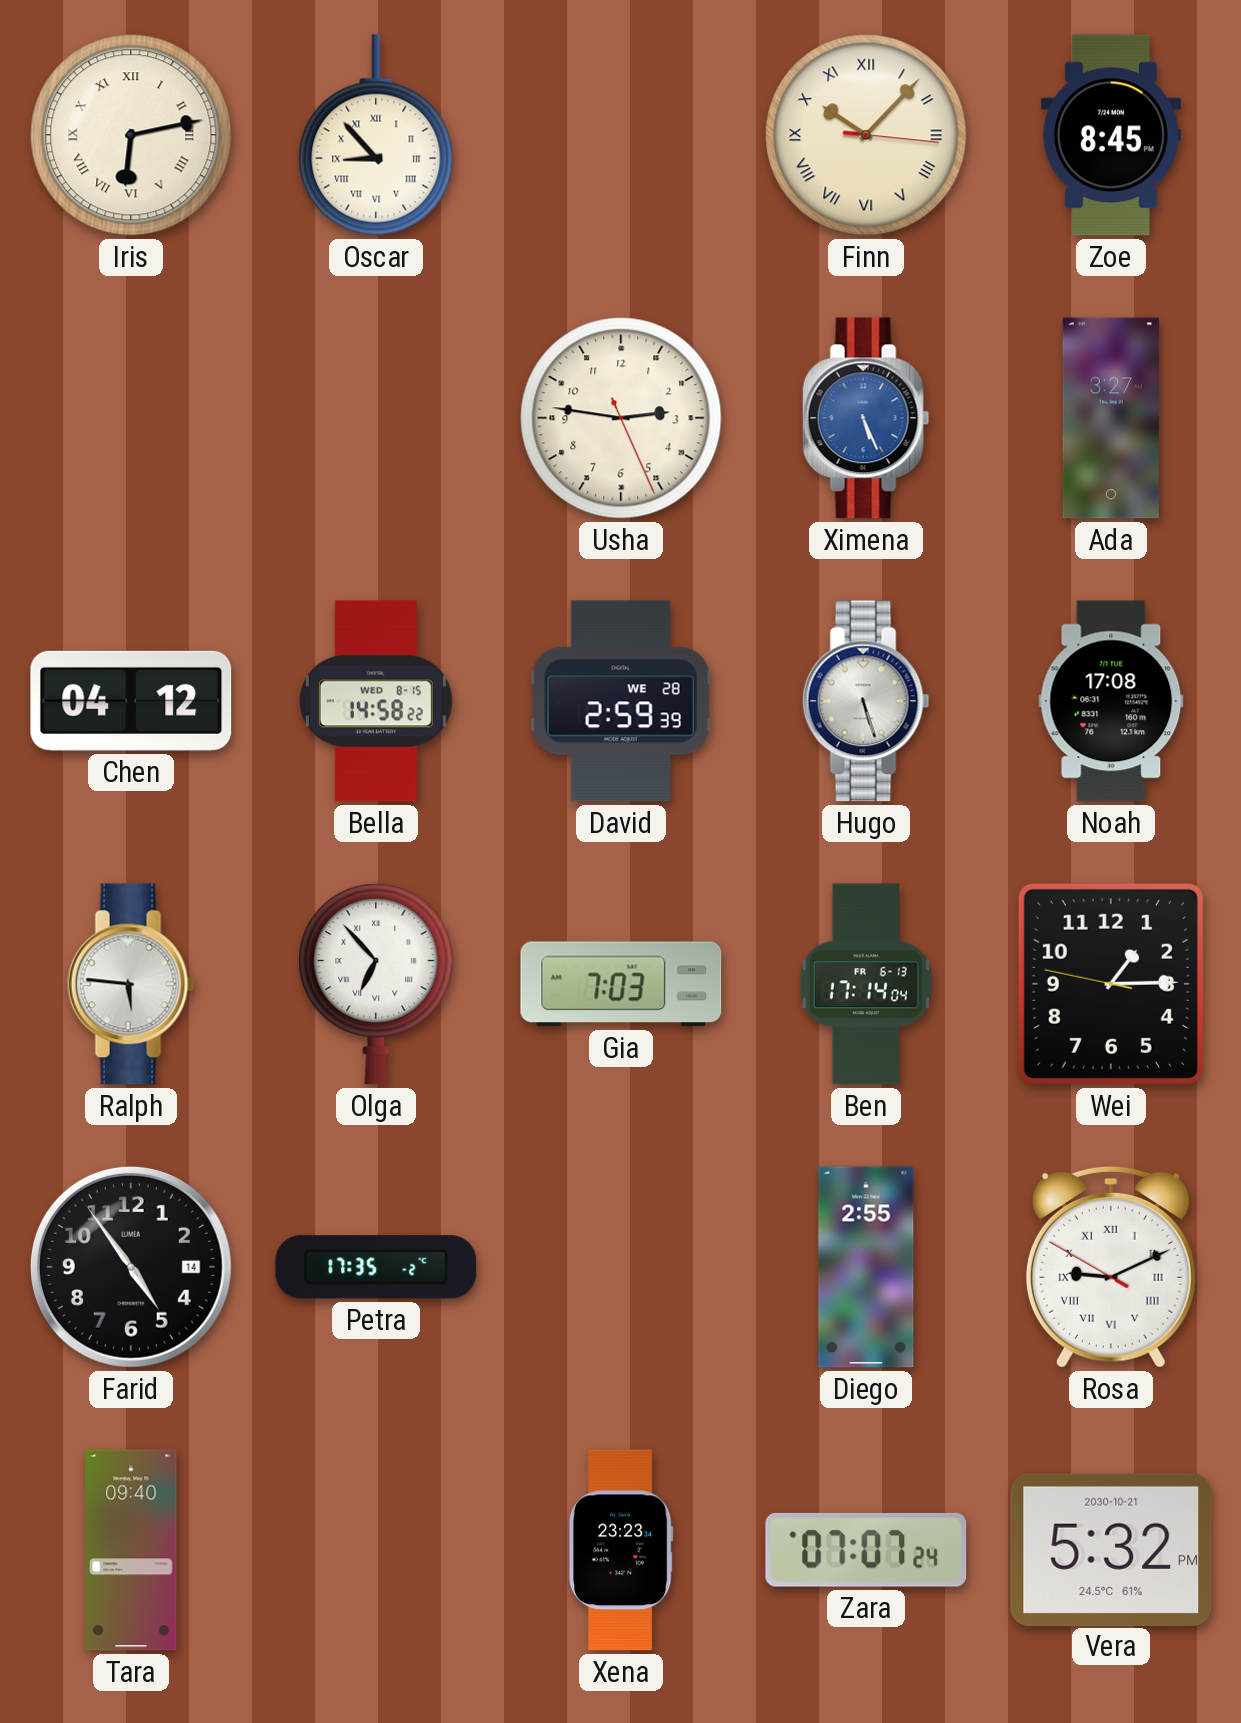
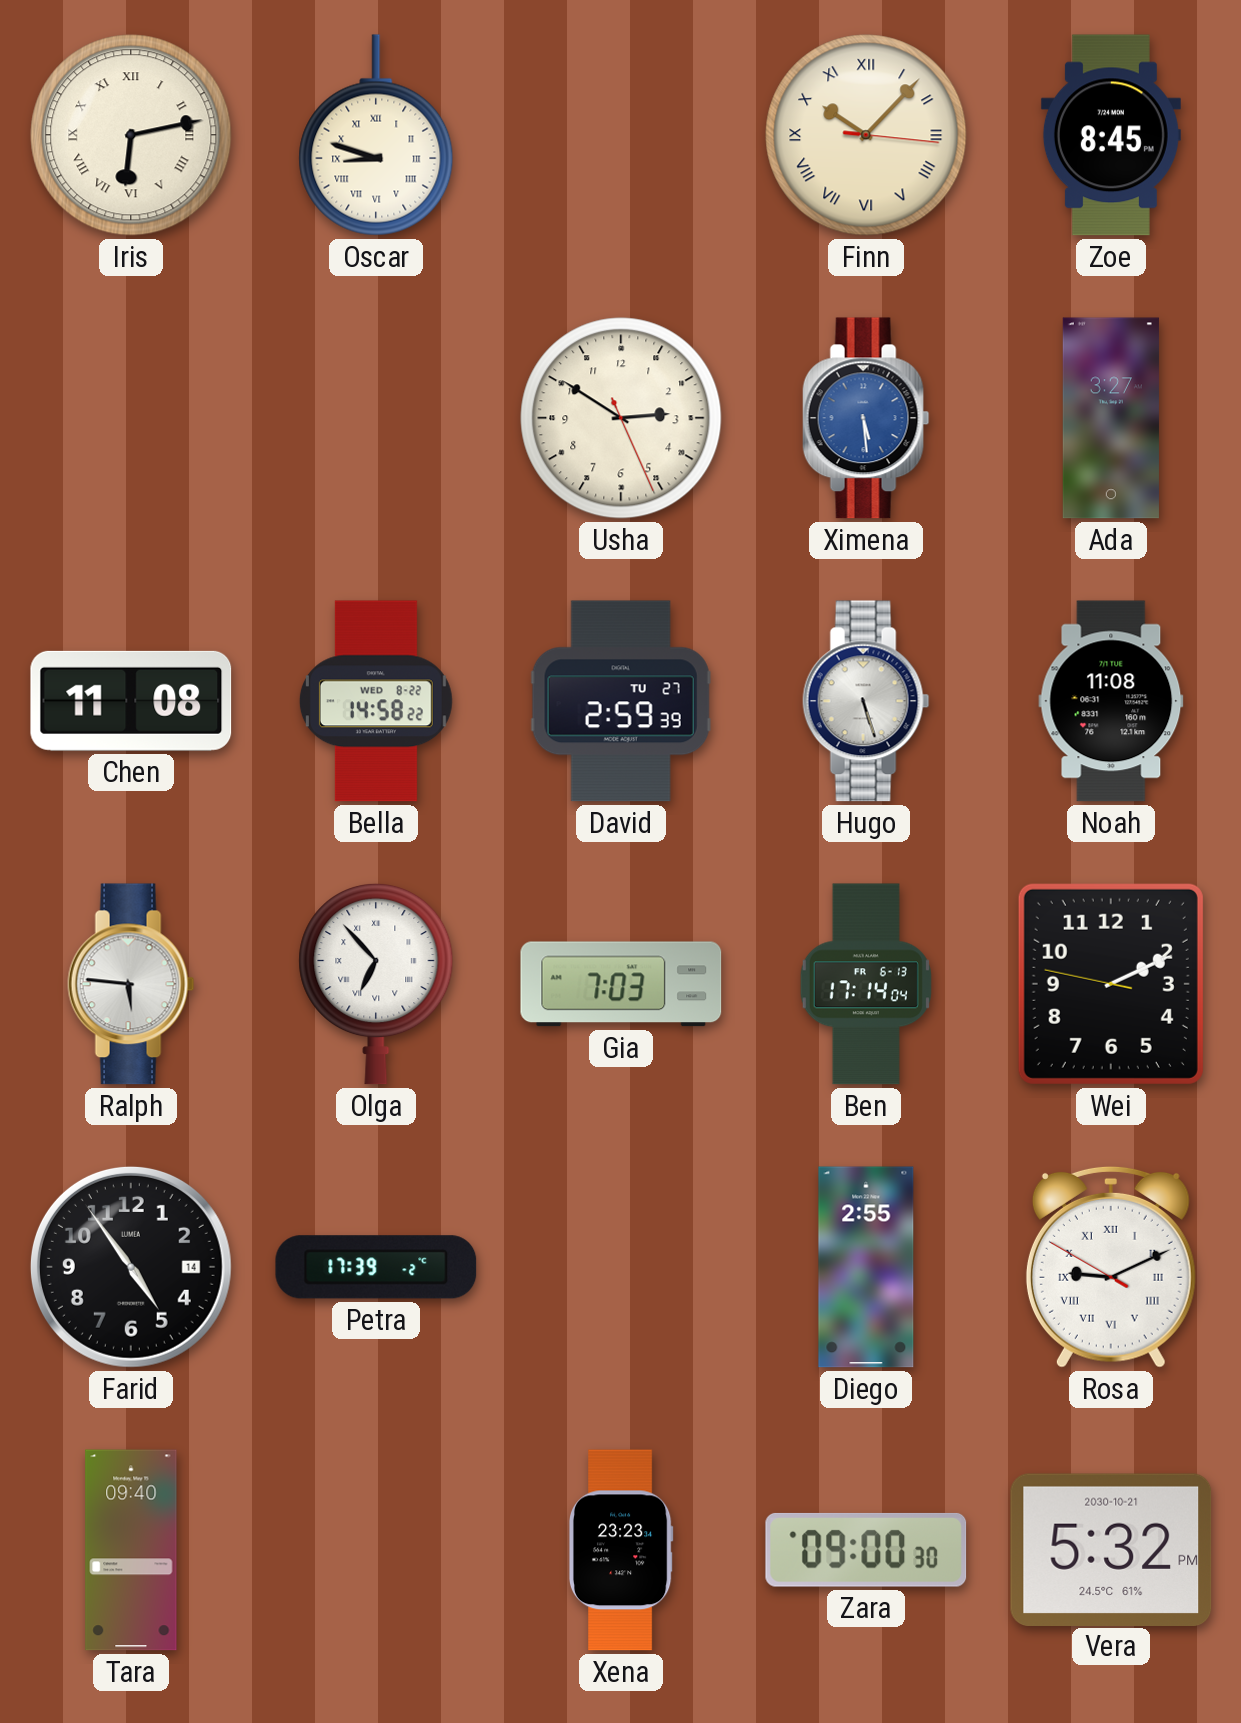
Oscar: 8:53 -> 8:48
Usha: 2:46 -> 2:50
Ximena: 5:26 -> 5:29
Chen: 04:12 -> 11:08
Bella date: WED 8-15 -> WED 8-22
David date: WE 28 -> TU 27
Noah: 17:08 -> 11:08
Wei: 1:14 -> 2:10
Petra: 17:35 -> 17:39
Zara: 07:07 -> 09:00
